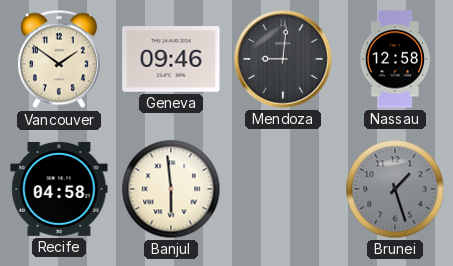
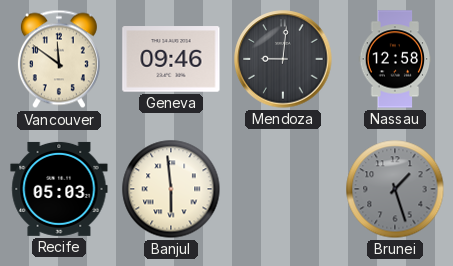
Vancouver: 1:51 -> 11:51
Recife: 04:58 -> 05:03
